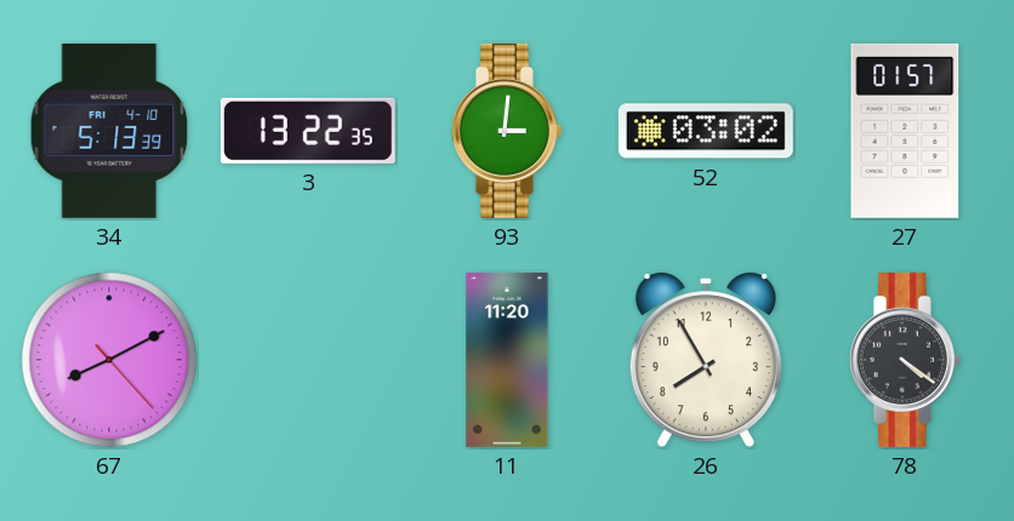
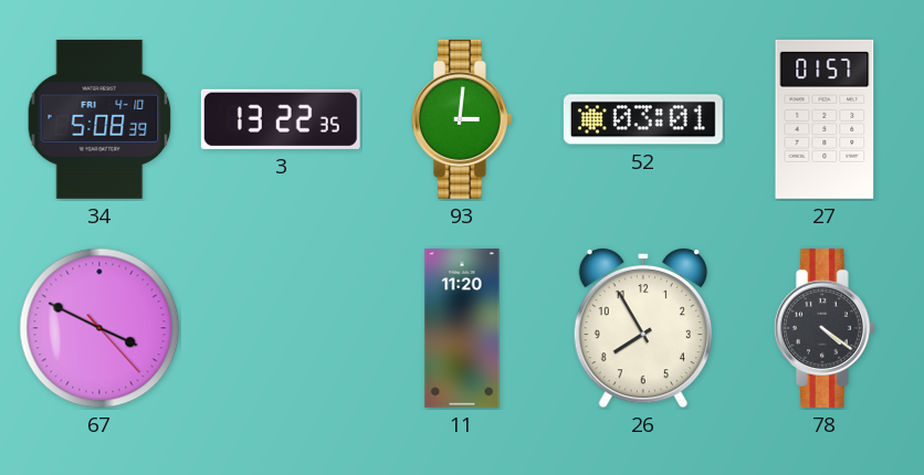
34: 5:13 -> 5:08
52: 03:02 -> 03:01
67: 8:10 -> 3:49
